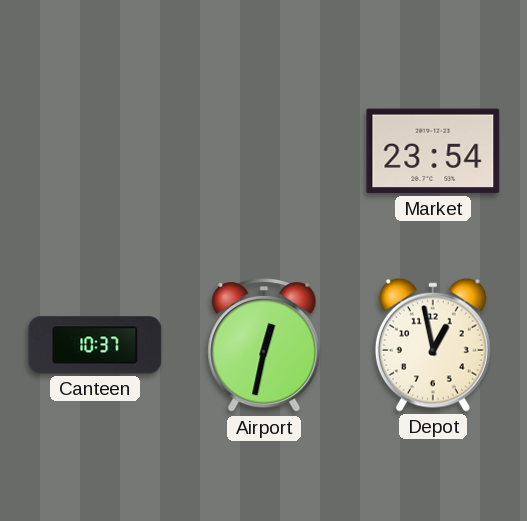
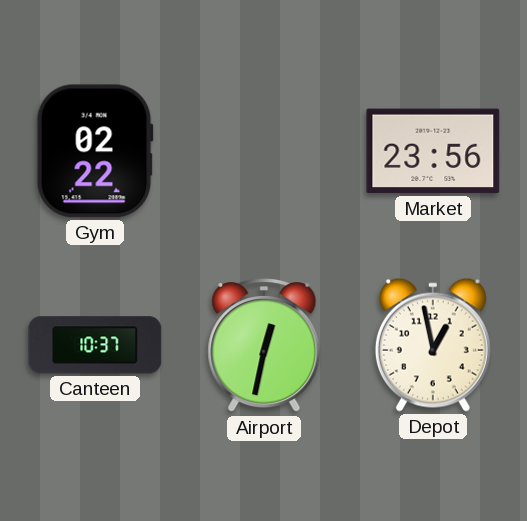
Gym: none -> 02:22
Market: 23:54 -> 23:56
